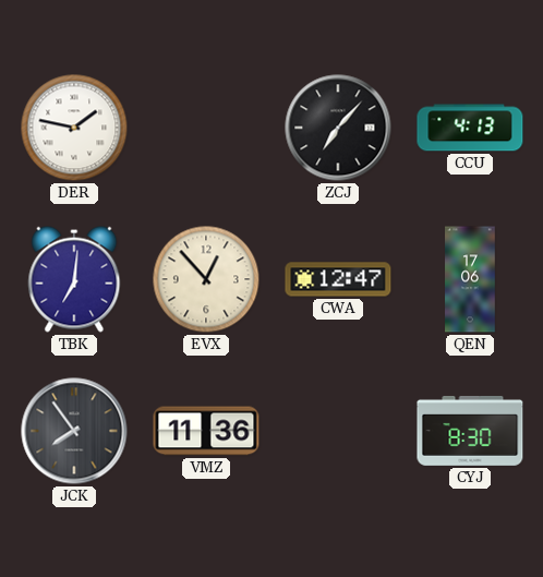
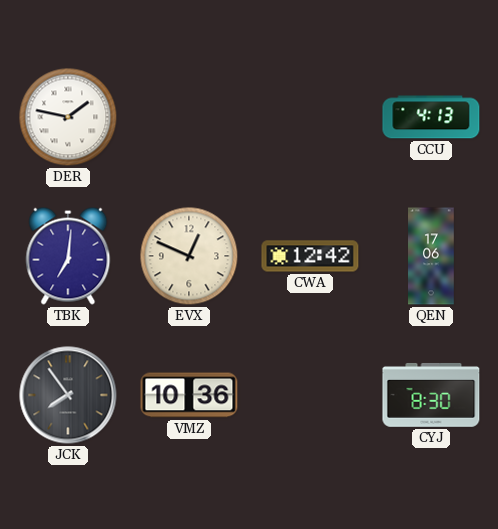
ZCJ: 7:07 -> none
EVX: 12:53 -> 12:49
CWA: 12:47 -> 12:42
VMZ: 11:36 -> 10:36
